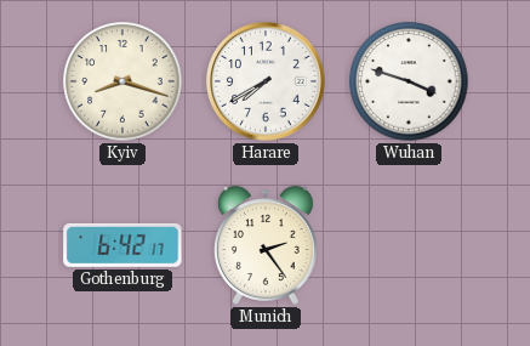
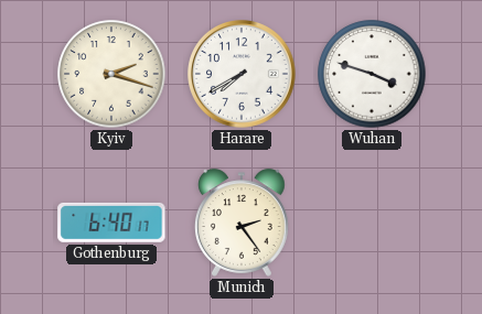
Kyiv: 8:18 -> 2:18
Gothenburg: 6:42 -> 6:40
